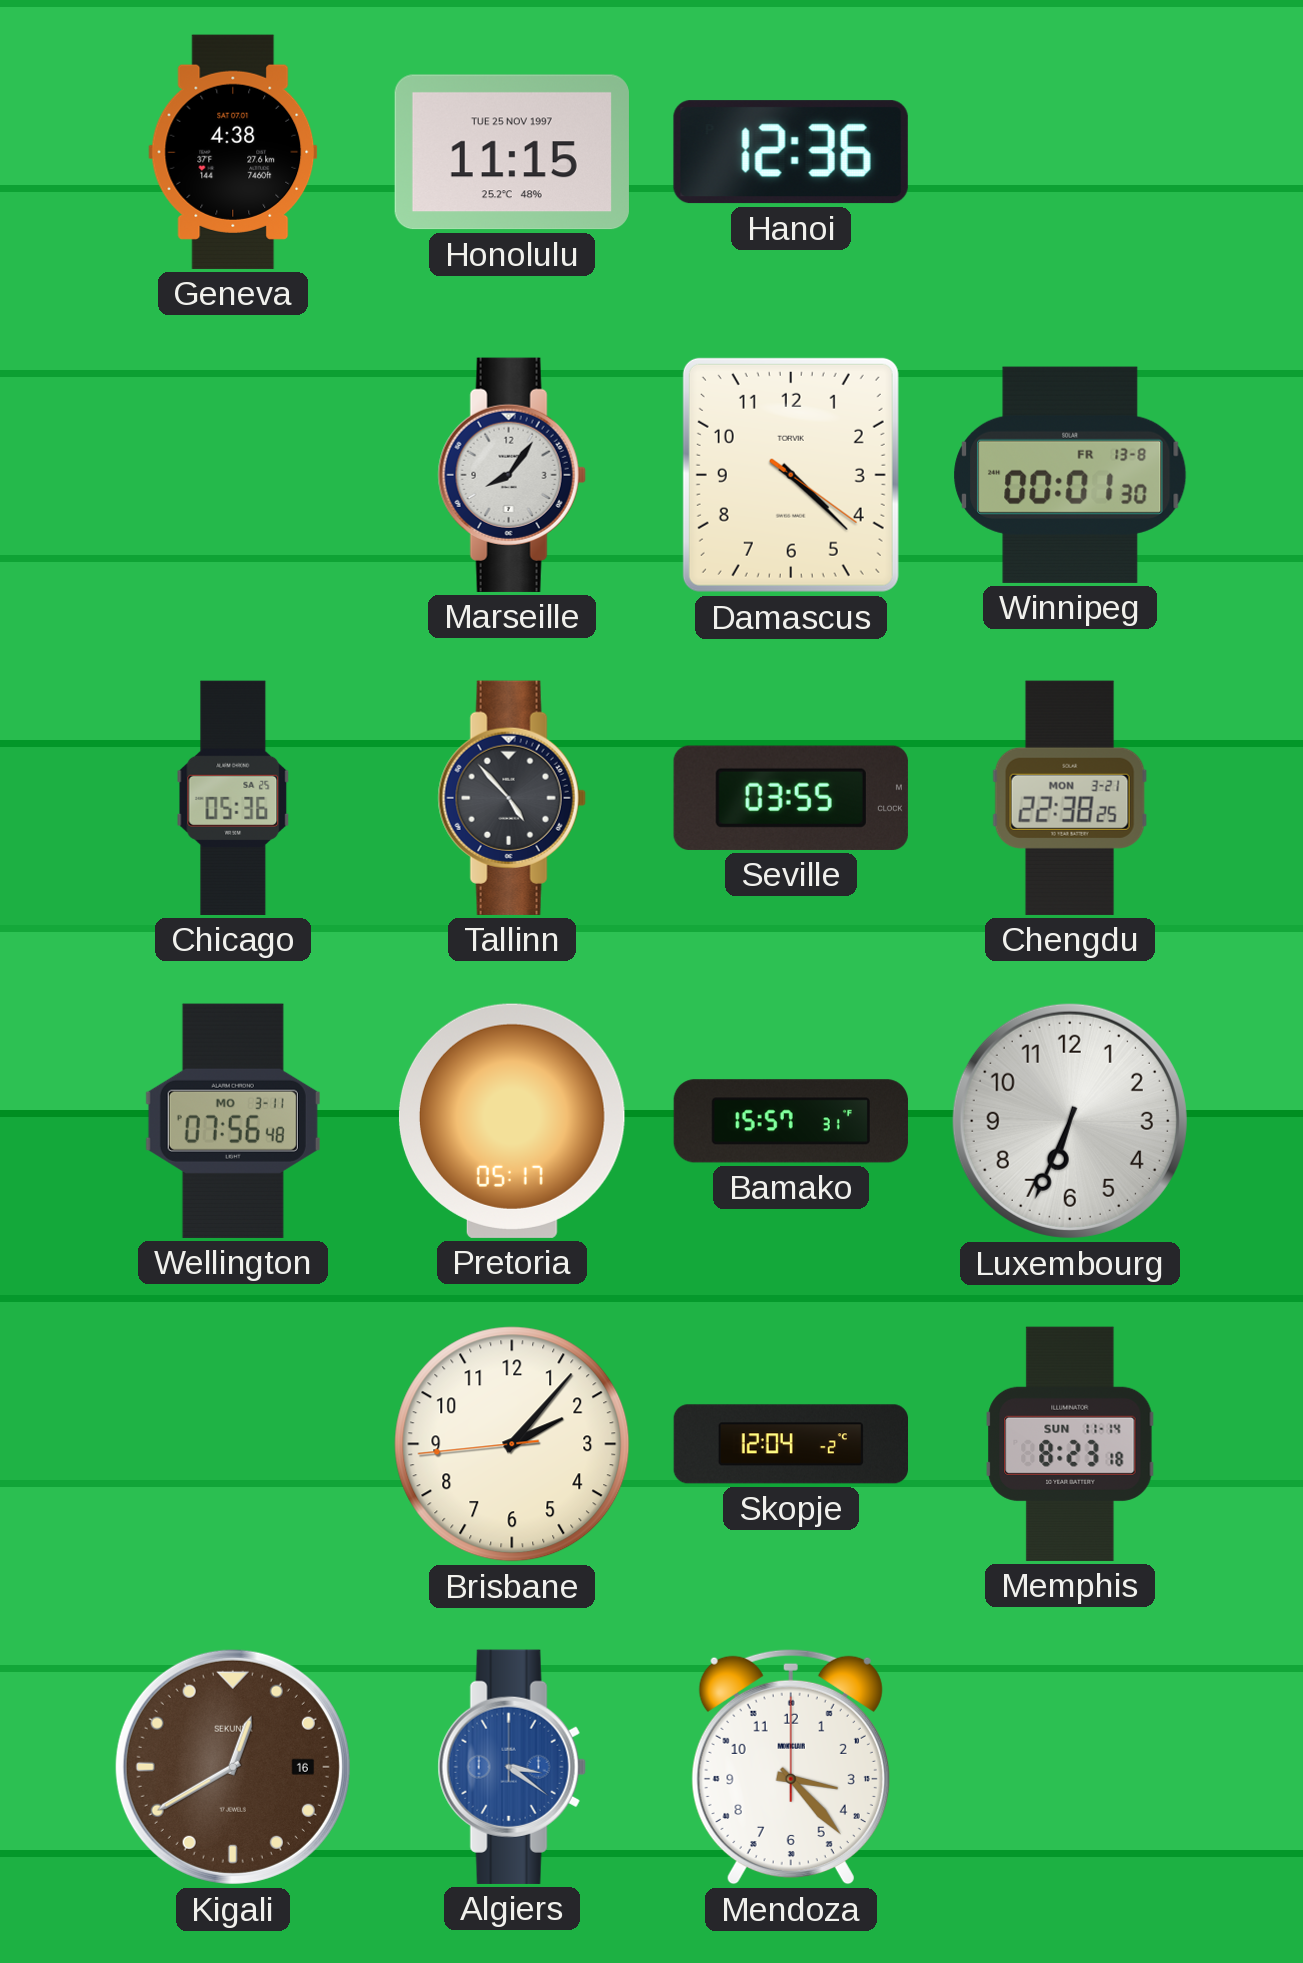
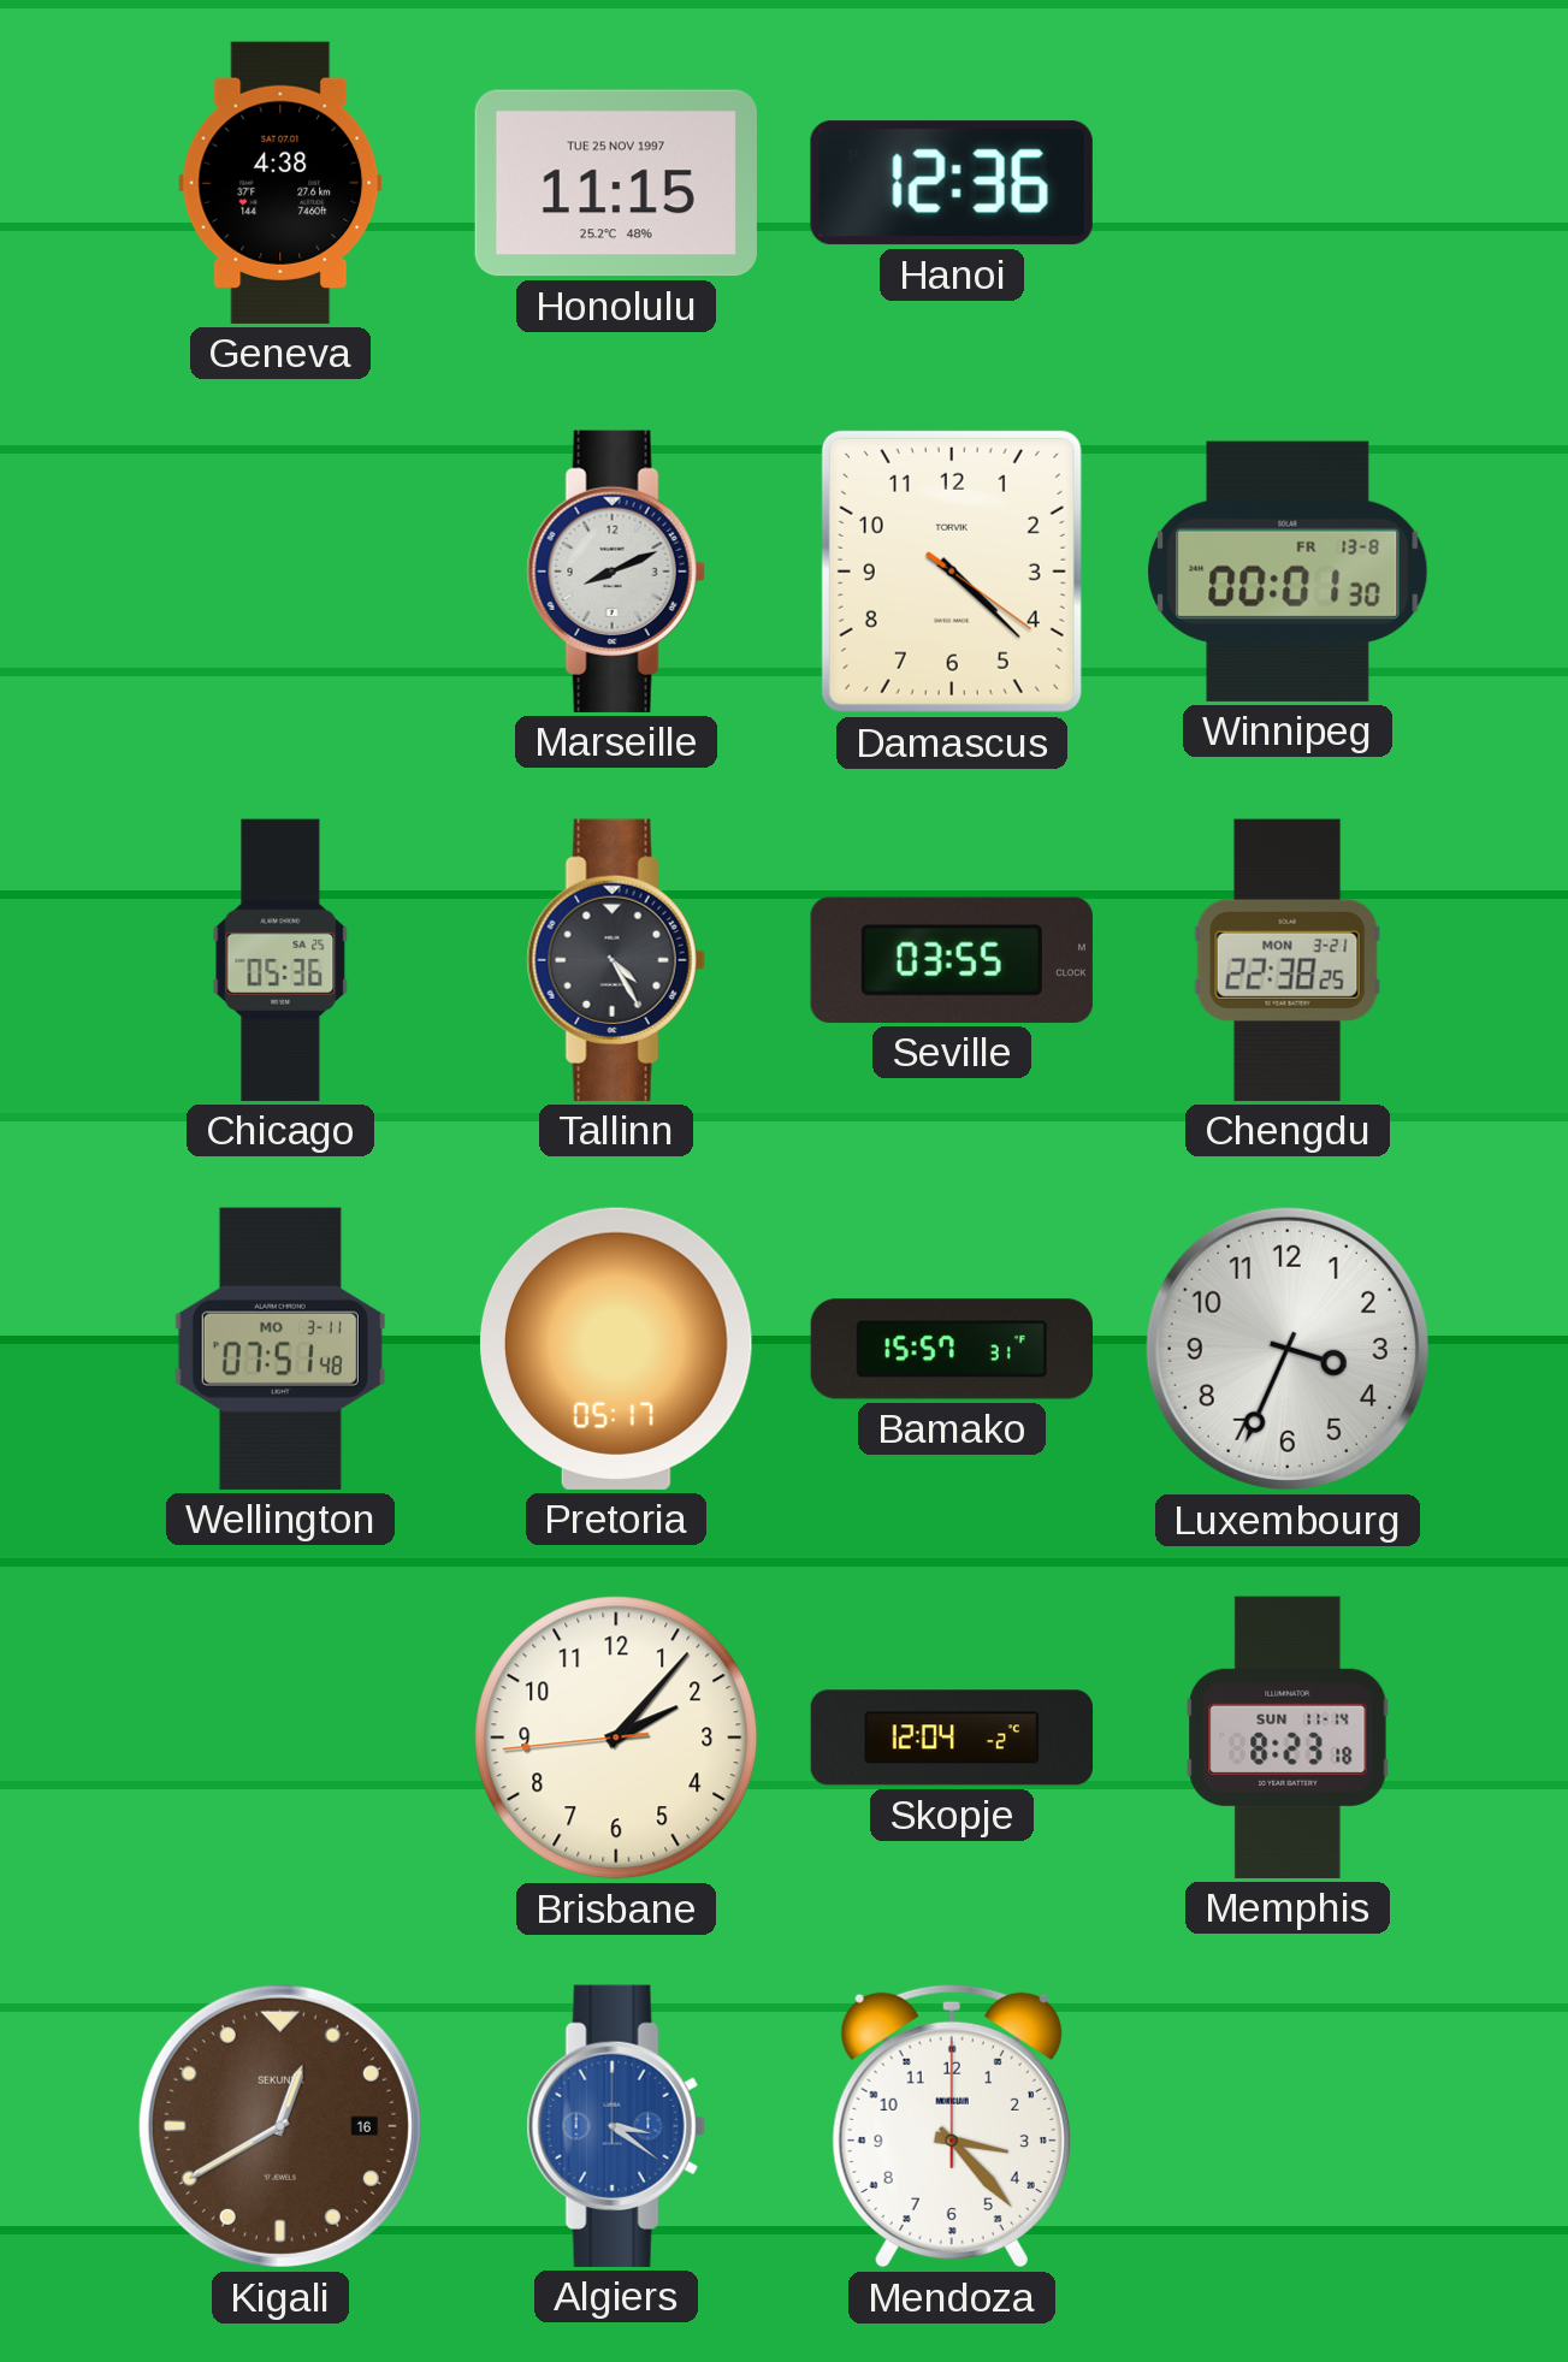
Marseille: 8:06 -> 8:11
Tallinn: 4:53 -> 4:25
Wellington: 07:56 -> 07:51
Luxembourg: 6:34 -> 3:34
